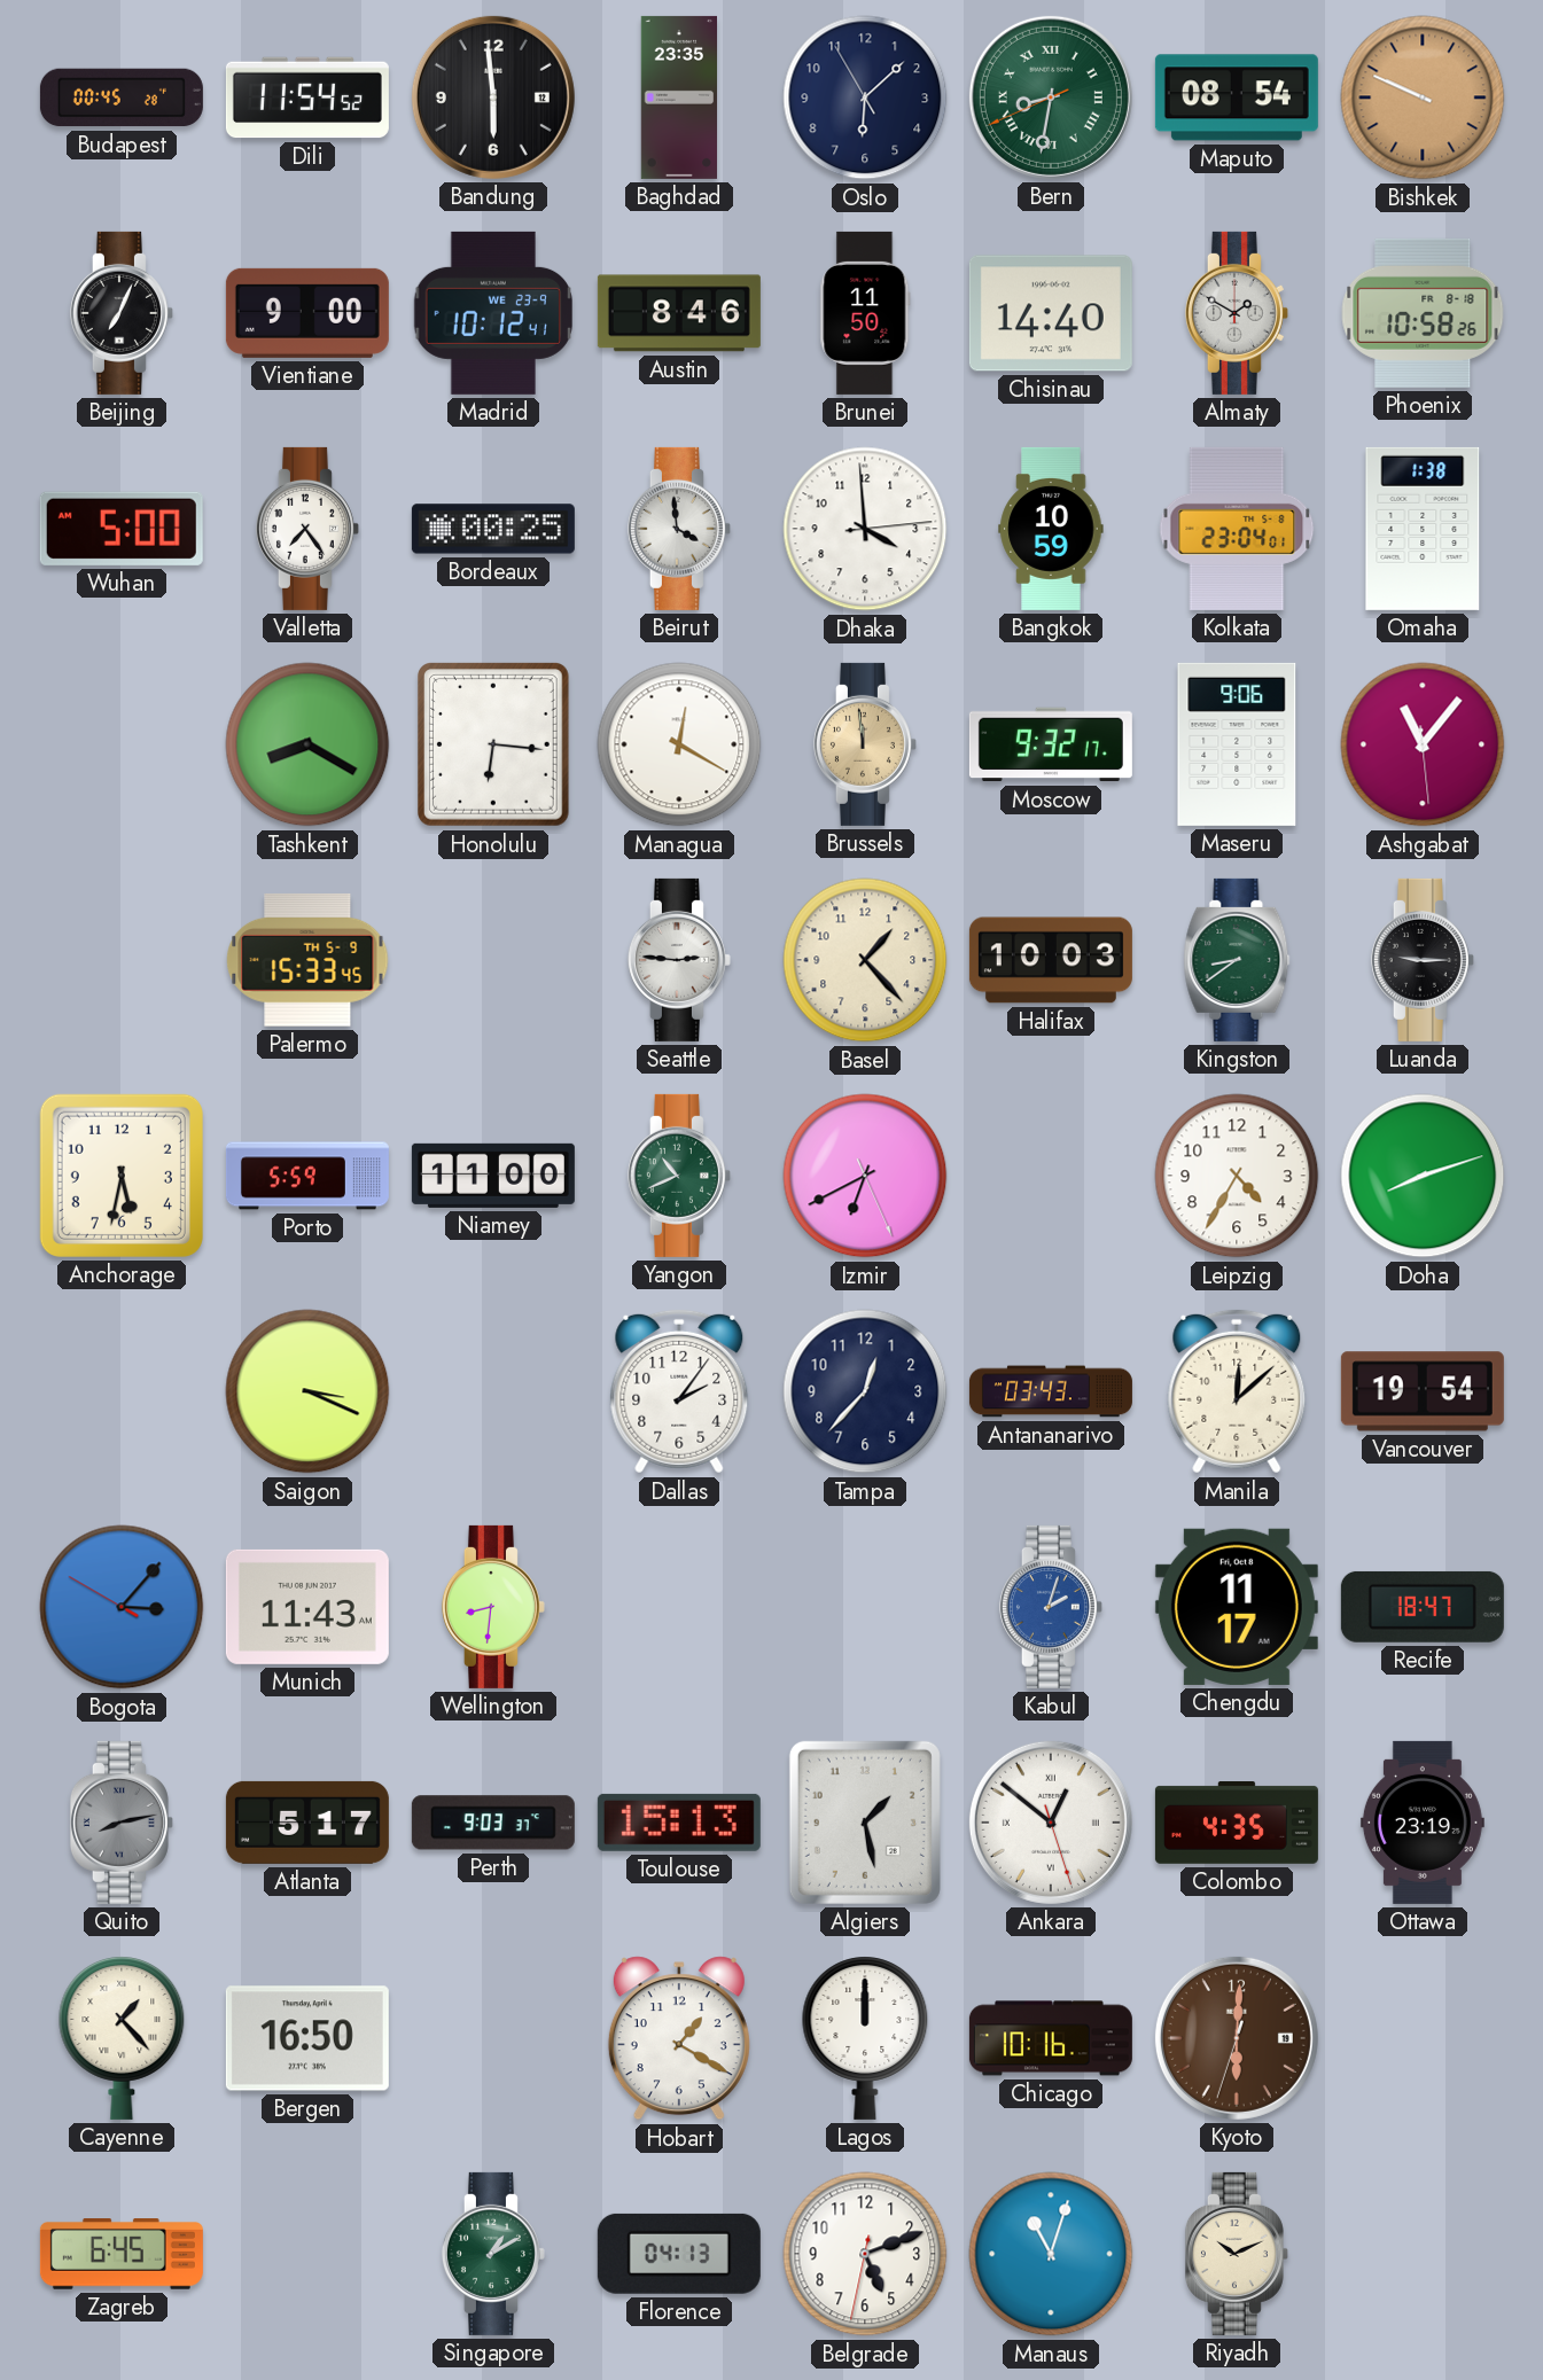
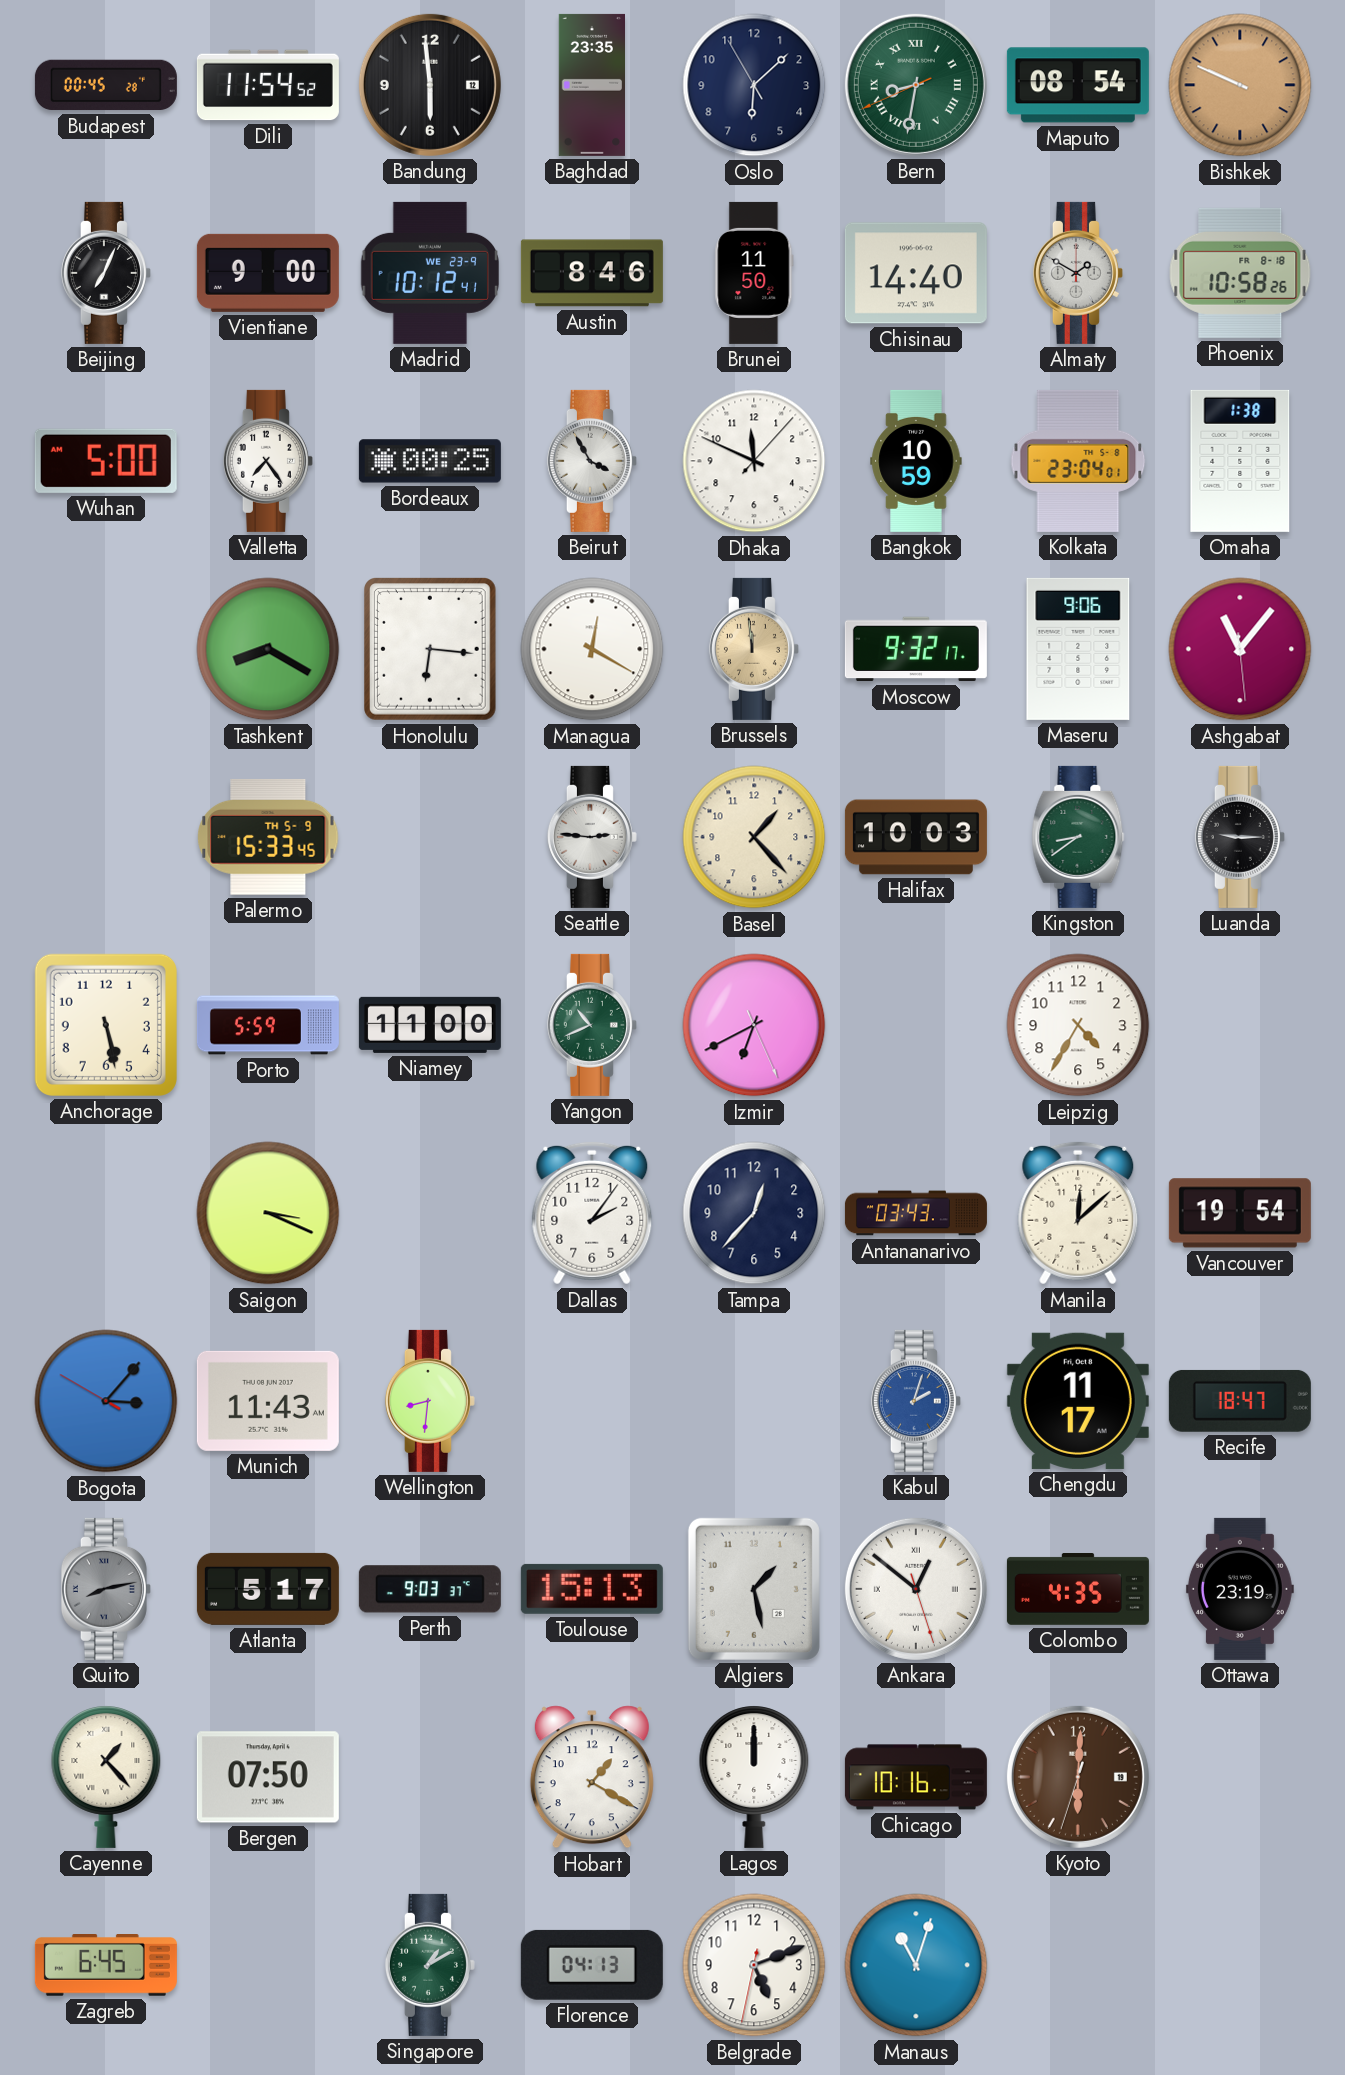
Beirut: 3:59 -> 3:55
Dhaka: 3:59 -> 11:49
Anchorage: 5:32 -> 5:28
Doha: 8:12 -> none
Bergen: 16:50 -> 07:50
Riyadh: 10:11 -> none
